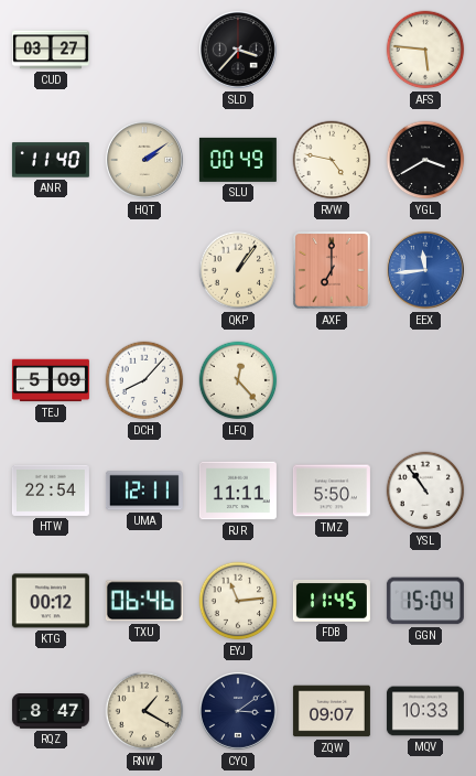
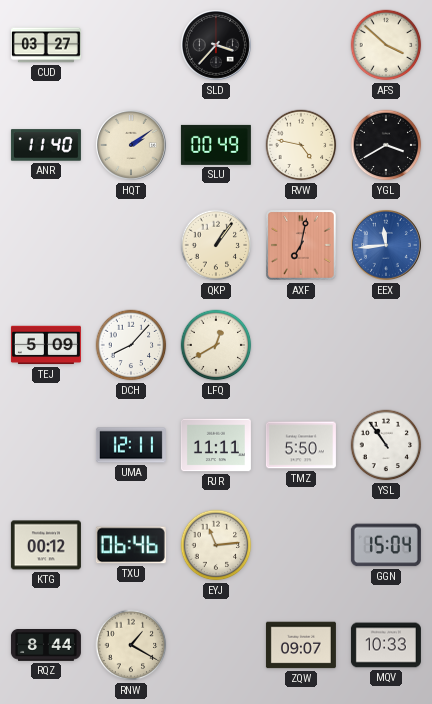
AFS: 5:46 -> 3:52
AXF: 7:00 -> 7:02
LFQ: 12:23 -> 12:40
HTW: 22:54 -> none
FDB: 11:45 -> none
RQZ: 8:47 -> 8:44
CYQ: 3:09 -> none
